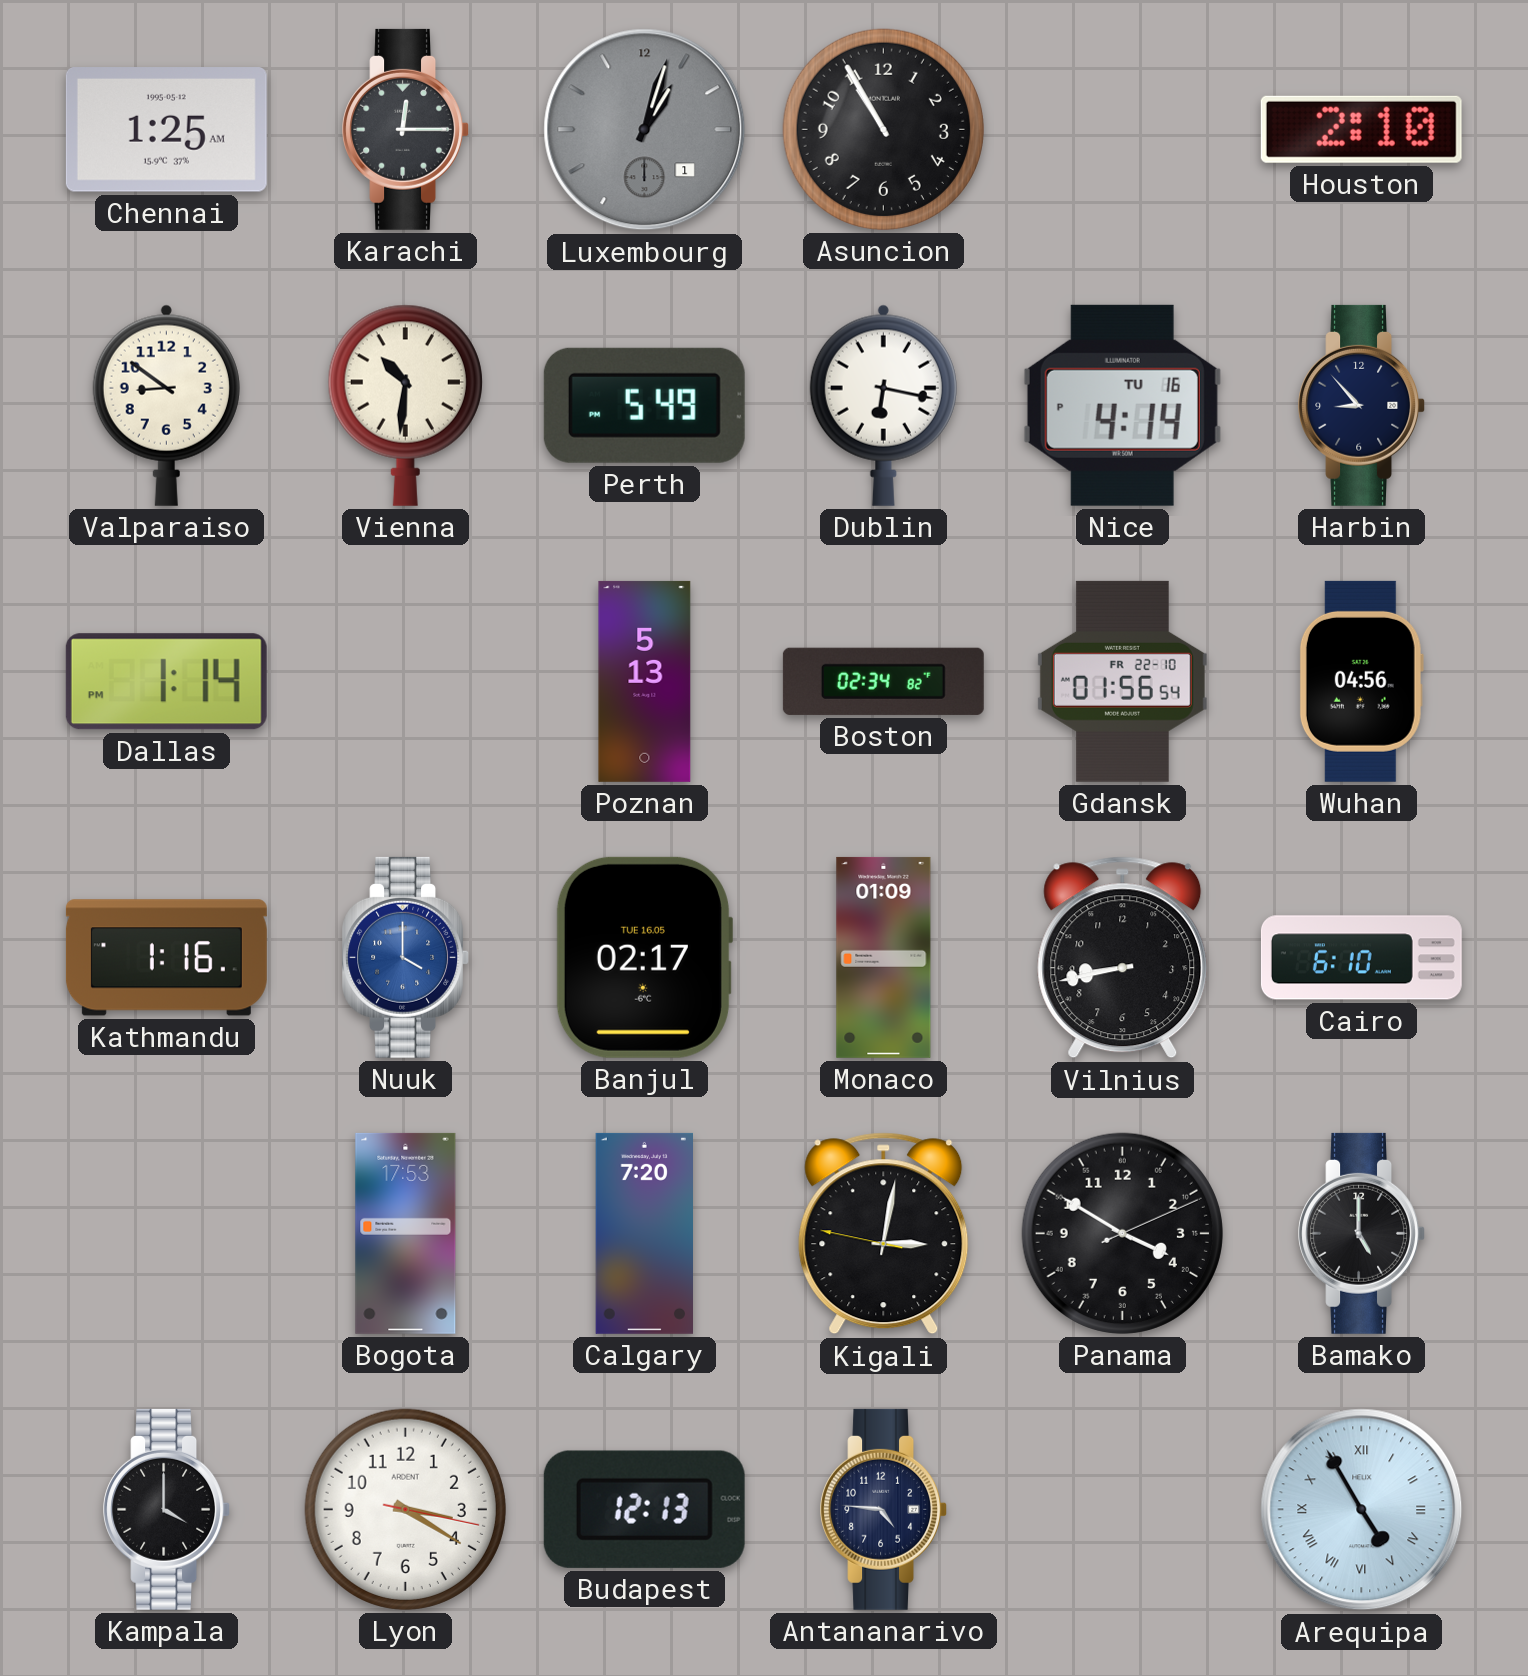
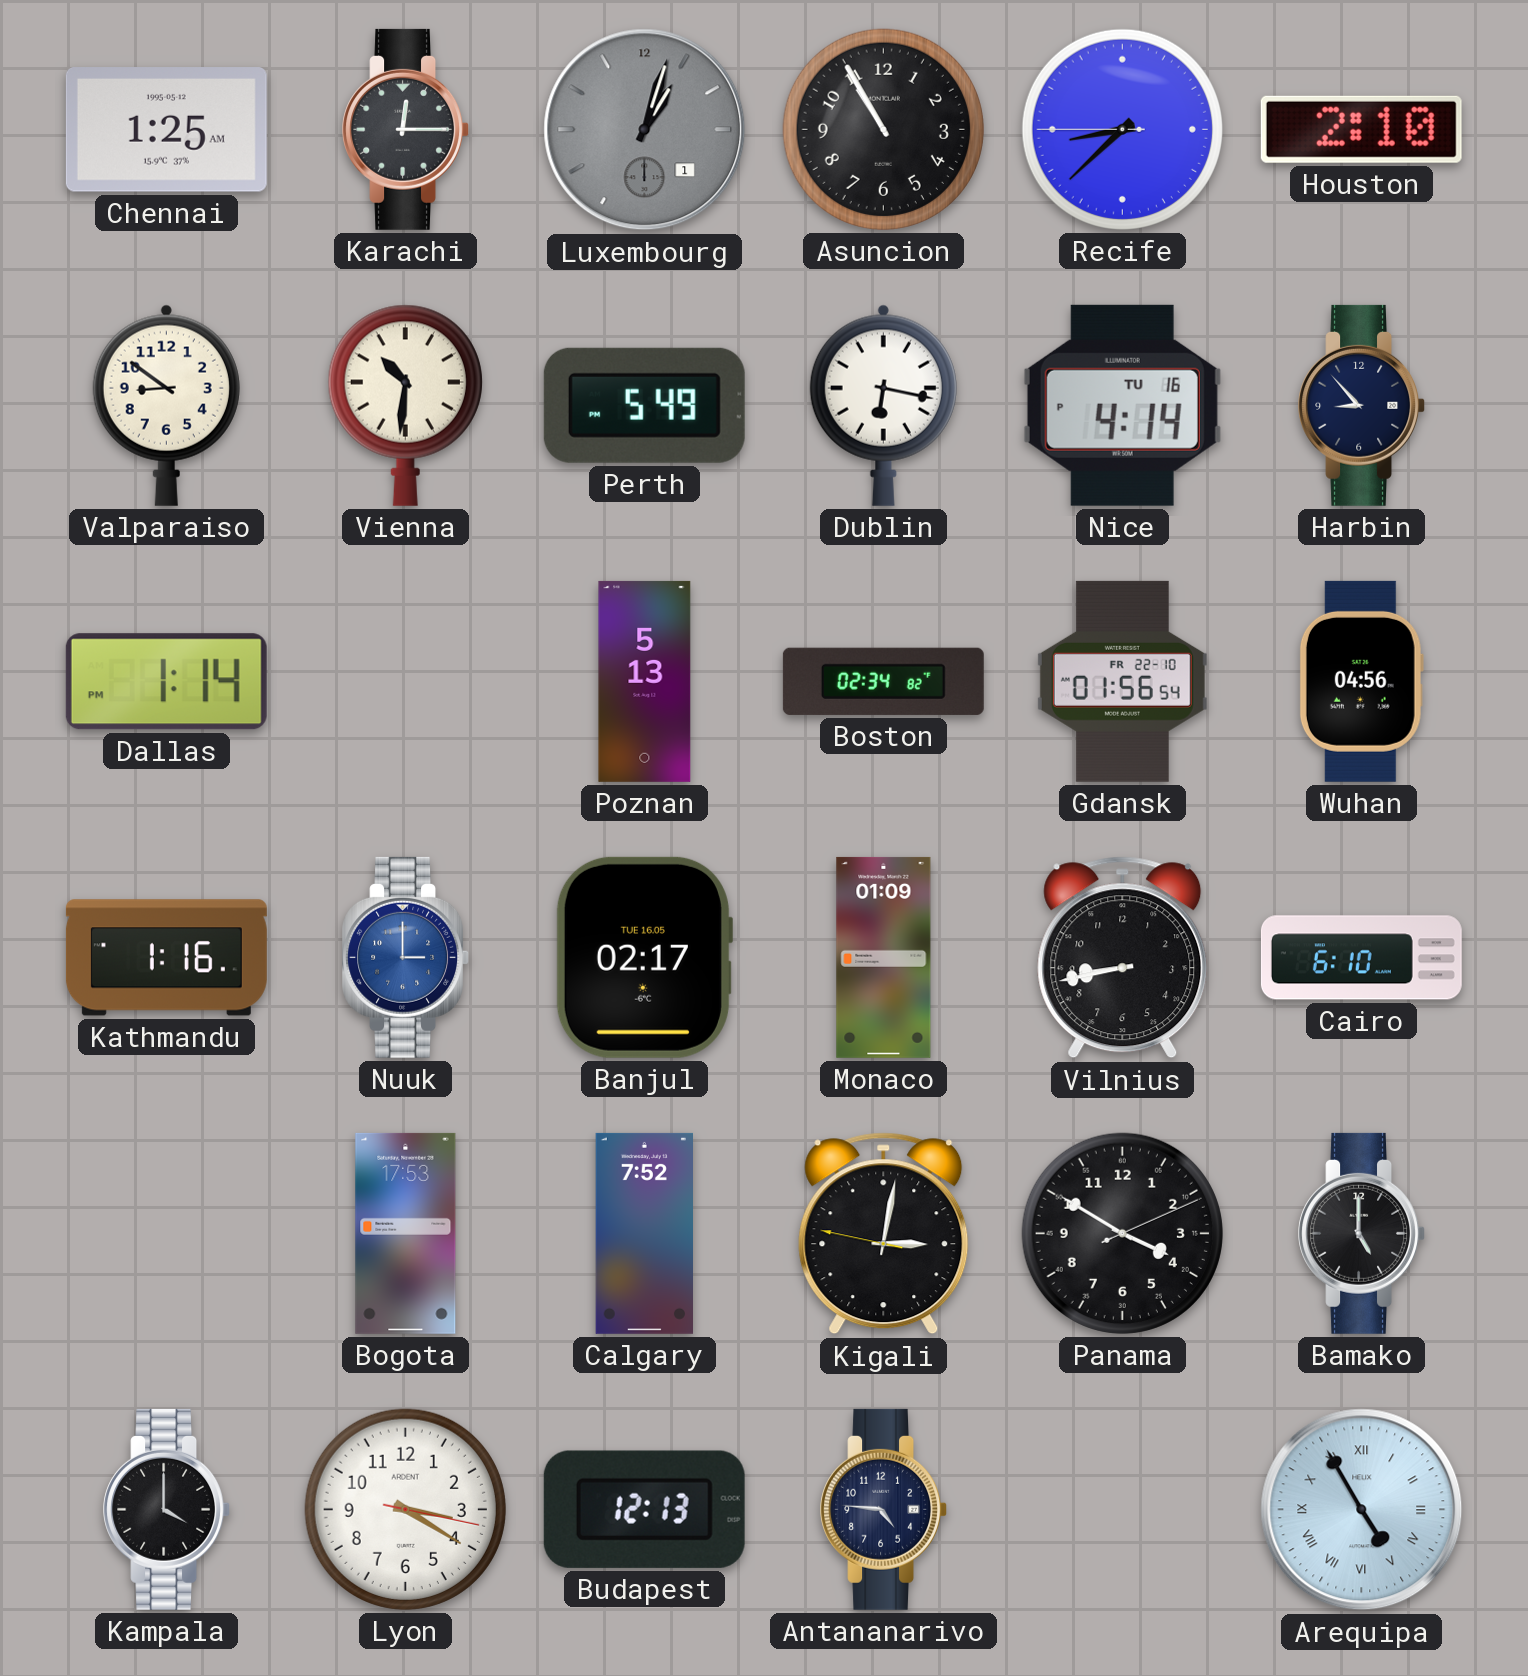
Recife: none -> 8:37
Nuuk: 4:00 -> 3:00
Calgary: 7:20 -> 7:52
